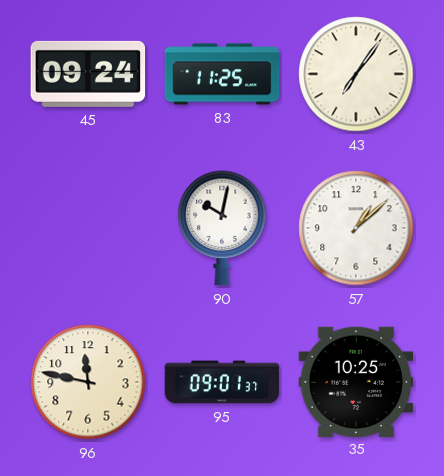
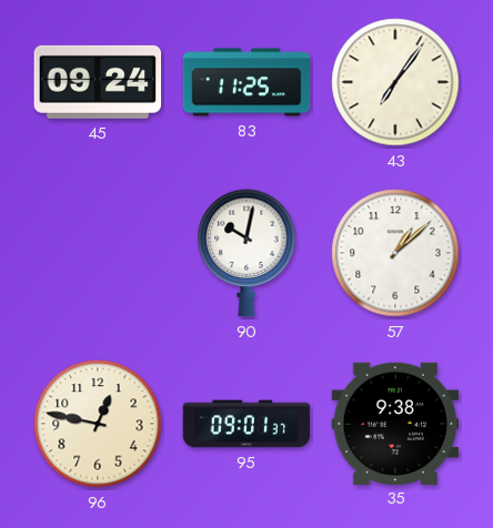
96: 11:47 -> 12:47
35: 10:25 -> 9:38
